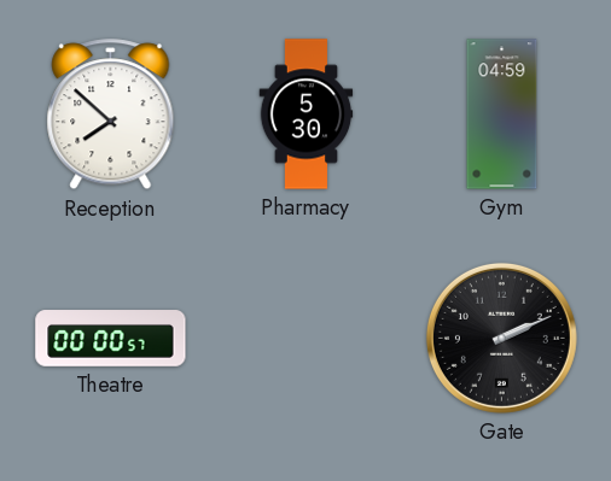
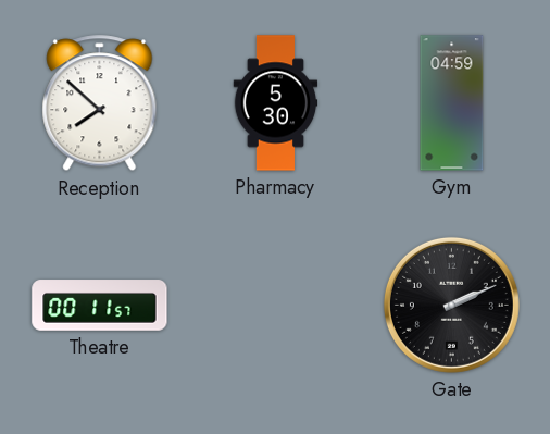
Theatre: 00:00 -> 00:11
